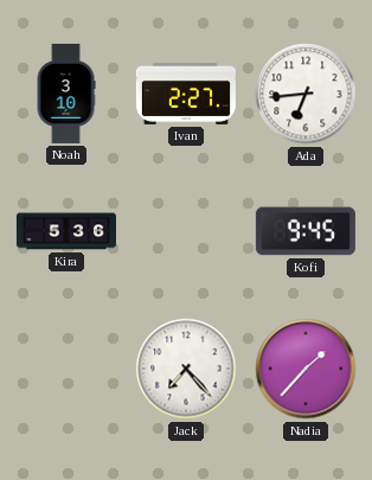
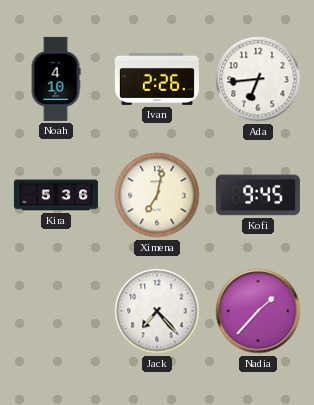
Noah: 3:10 -> 4:10
Ivan: 2:27 -> 2:26
Ximena: none -> 7:02
